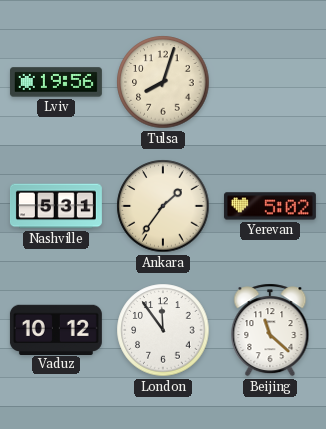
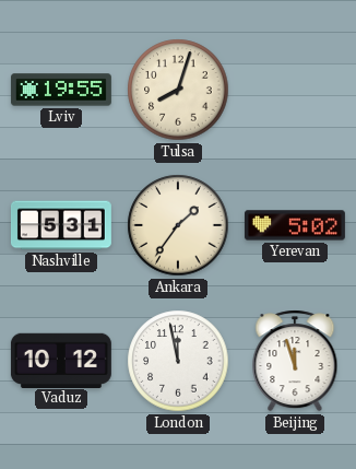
Lviv: 19:56 -> 19:55
London: 11:54 -> 11:58
Beijing: 11:22 -> 11:57
